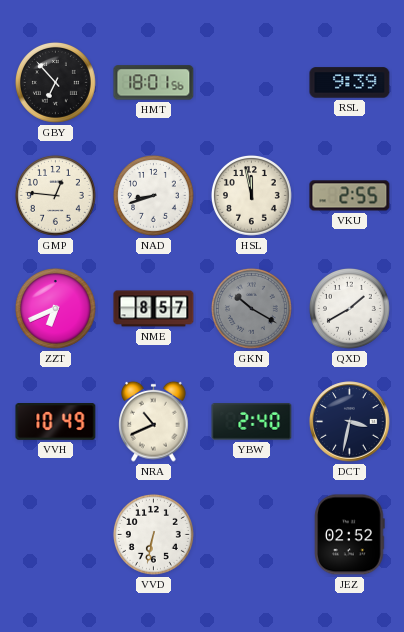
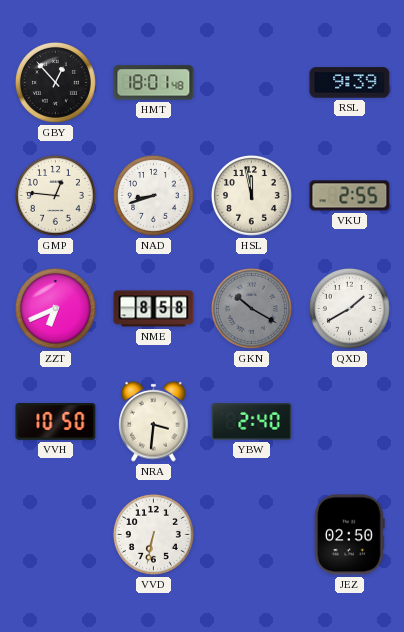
GBY: 6:53 -> 12:53
HMT: 18:01:56 -> 18:01:48
NME: 8:57 -> 8:58
VVH: 10:49 -> 10:50
NRA: 10:41 -> 3:31
DCT: 3:32 -> none
JEZ: 02:52 -> 02:50
